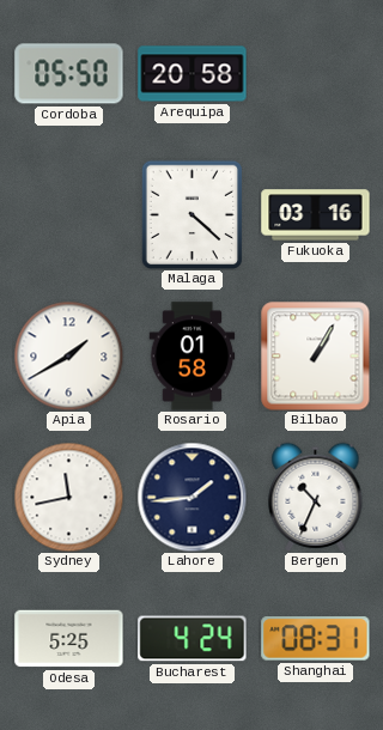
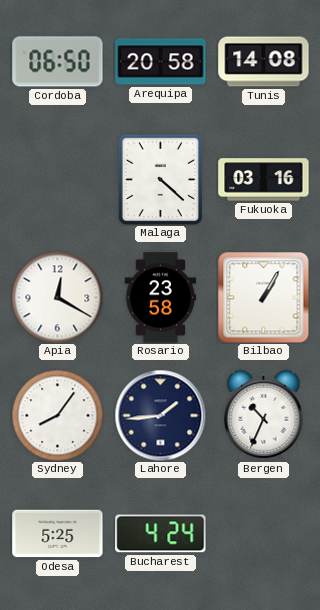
Cordoba: 05:50 -> 06:50
Tunis: none -> 14:08
Apia: 1:40 -> 12:20
Rosario: 01:58 -> 23:58
Sydney: 11:43 -> 8:06
Shanghai: 08:31 -> none
